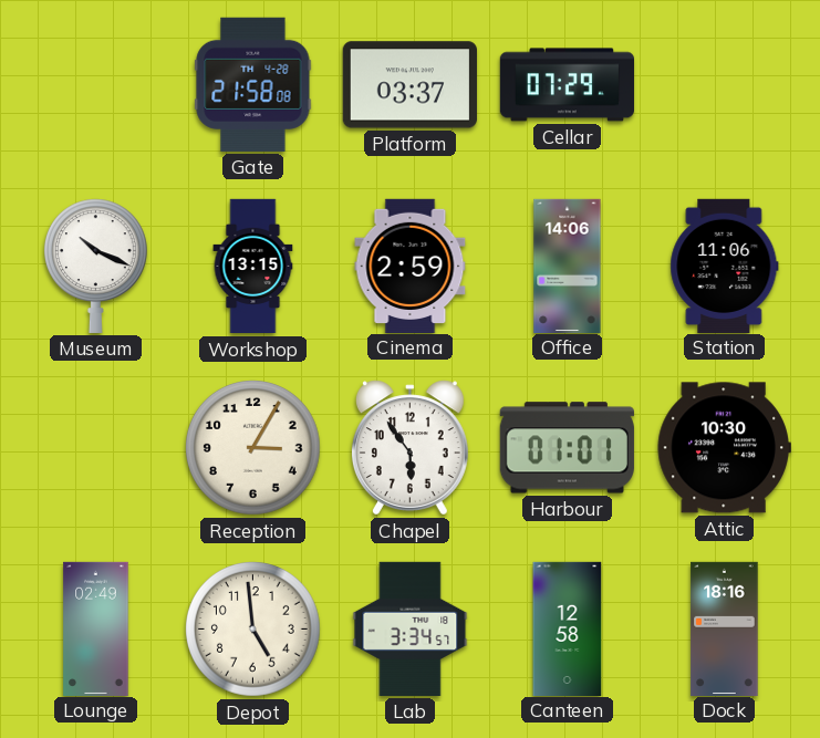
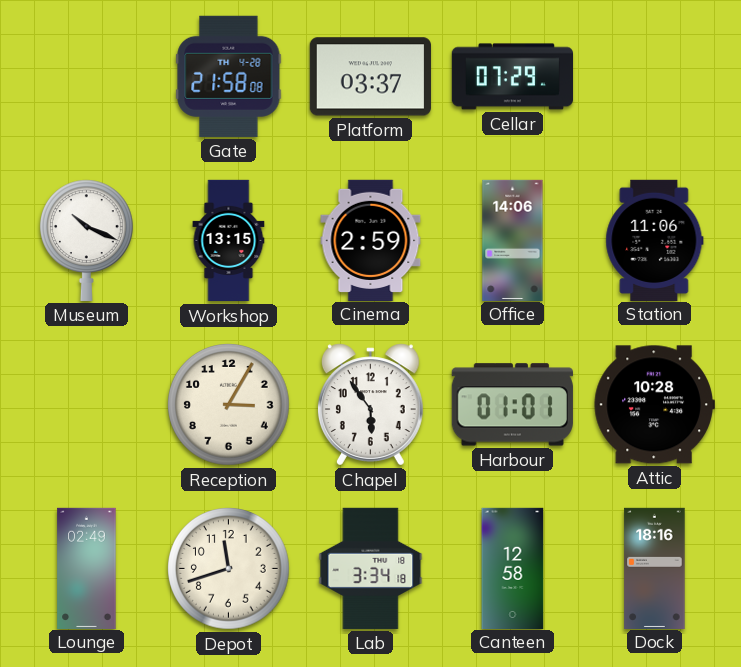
Attic: 10:30 -> 10:28
Depot: 4:59 -> 11:42
Lab: 3:34:57 -> 3:34:18
